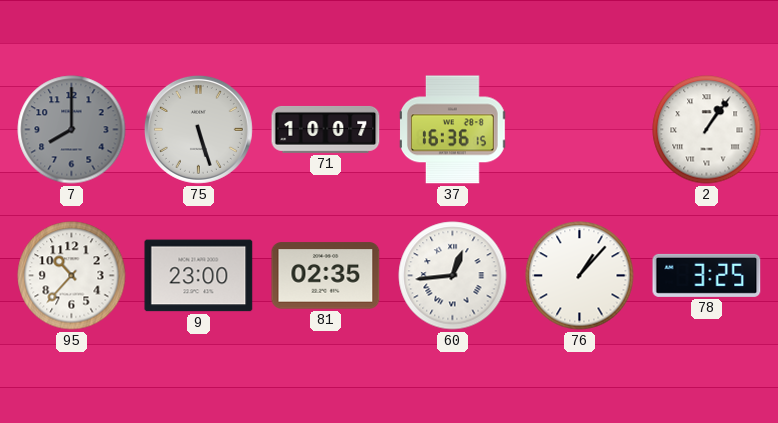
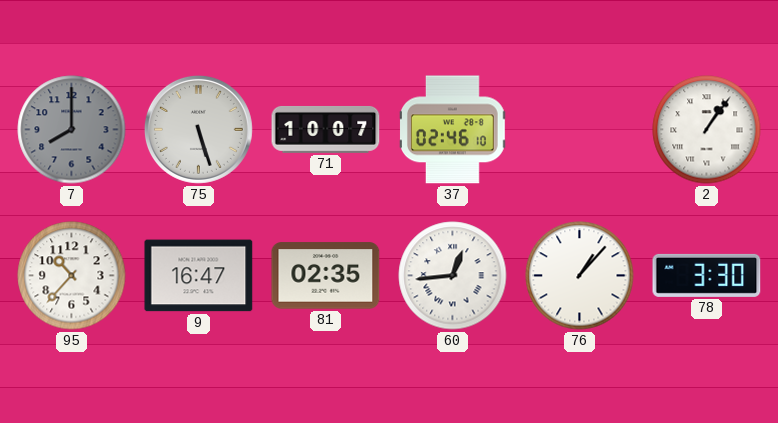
37: 16:36 -> 02:46
9: 23:00 -> 16:47
78: 3:25 -> 3:30
